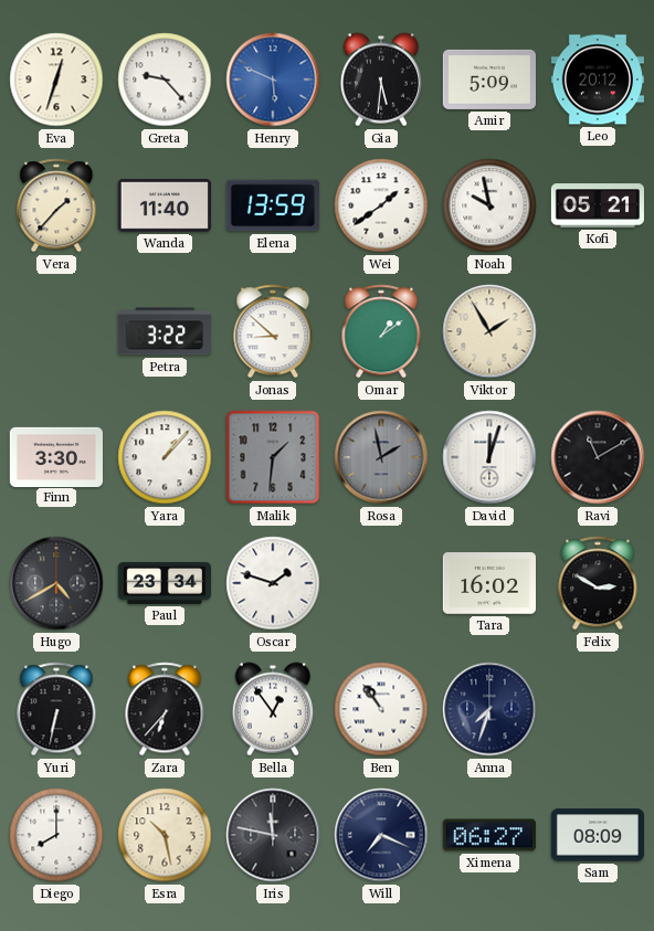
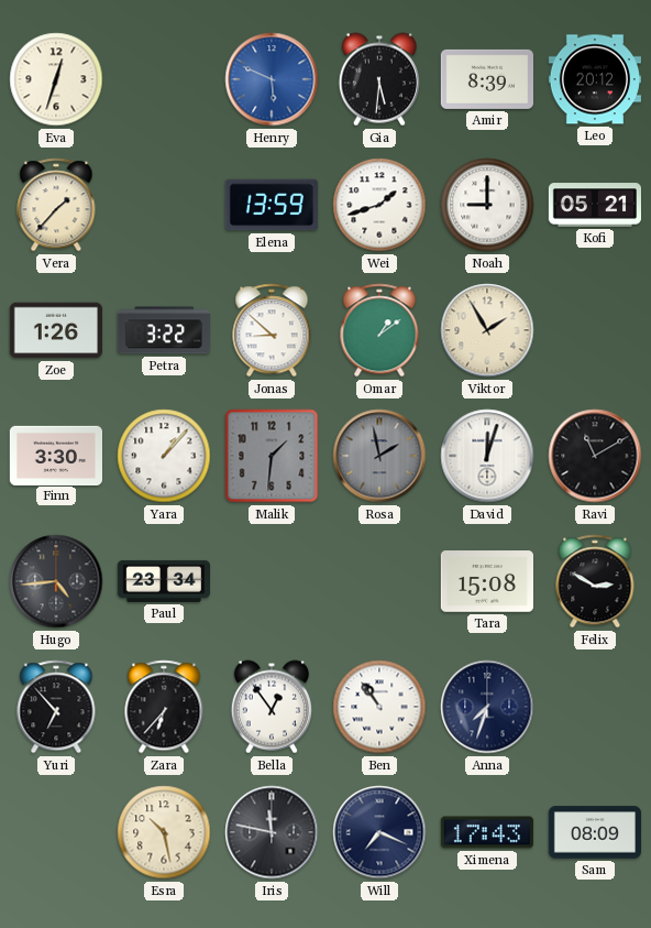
Greta: 9:23 -> none
Amir: 5:09 -> 8:39
Wanda: 11:40 -> none
Wei: 1:39 -> 1:42
Noah: 9:58 -> 9:00
Zoe: none -> 1:26
Hugo: 4:40 -> 4:44
Oscar: 1:48 -> none
Tara: 16:02 -> 15:08
Yuri: 6:32 -> 6:53
Diego: 8:00 -> none
Ximena: 06:27 -> 17:43
